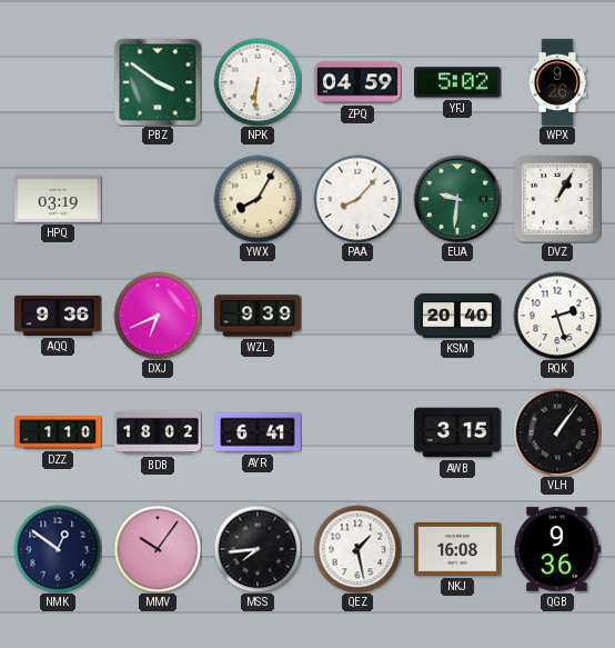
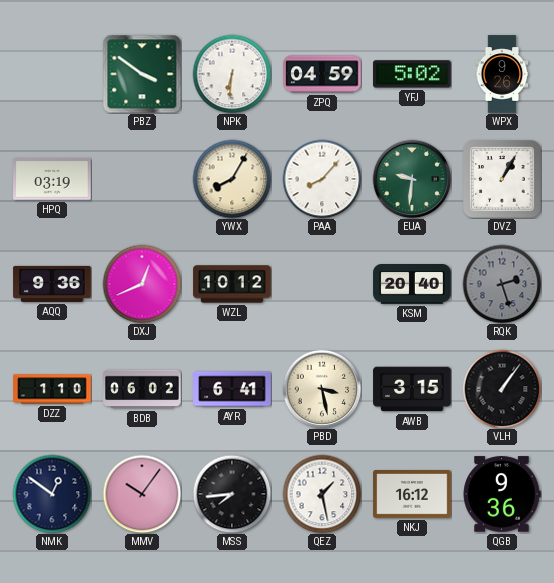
DXJ: 6:41 -> 12:41
WZL: 9:39 -> 10:12
RQK dial: white -> grey
BDB: 18:02 -> 06:02
PBD: none -> 3:28
NKJ: 16:08 -> 16:12
